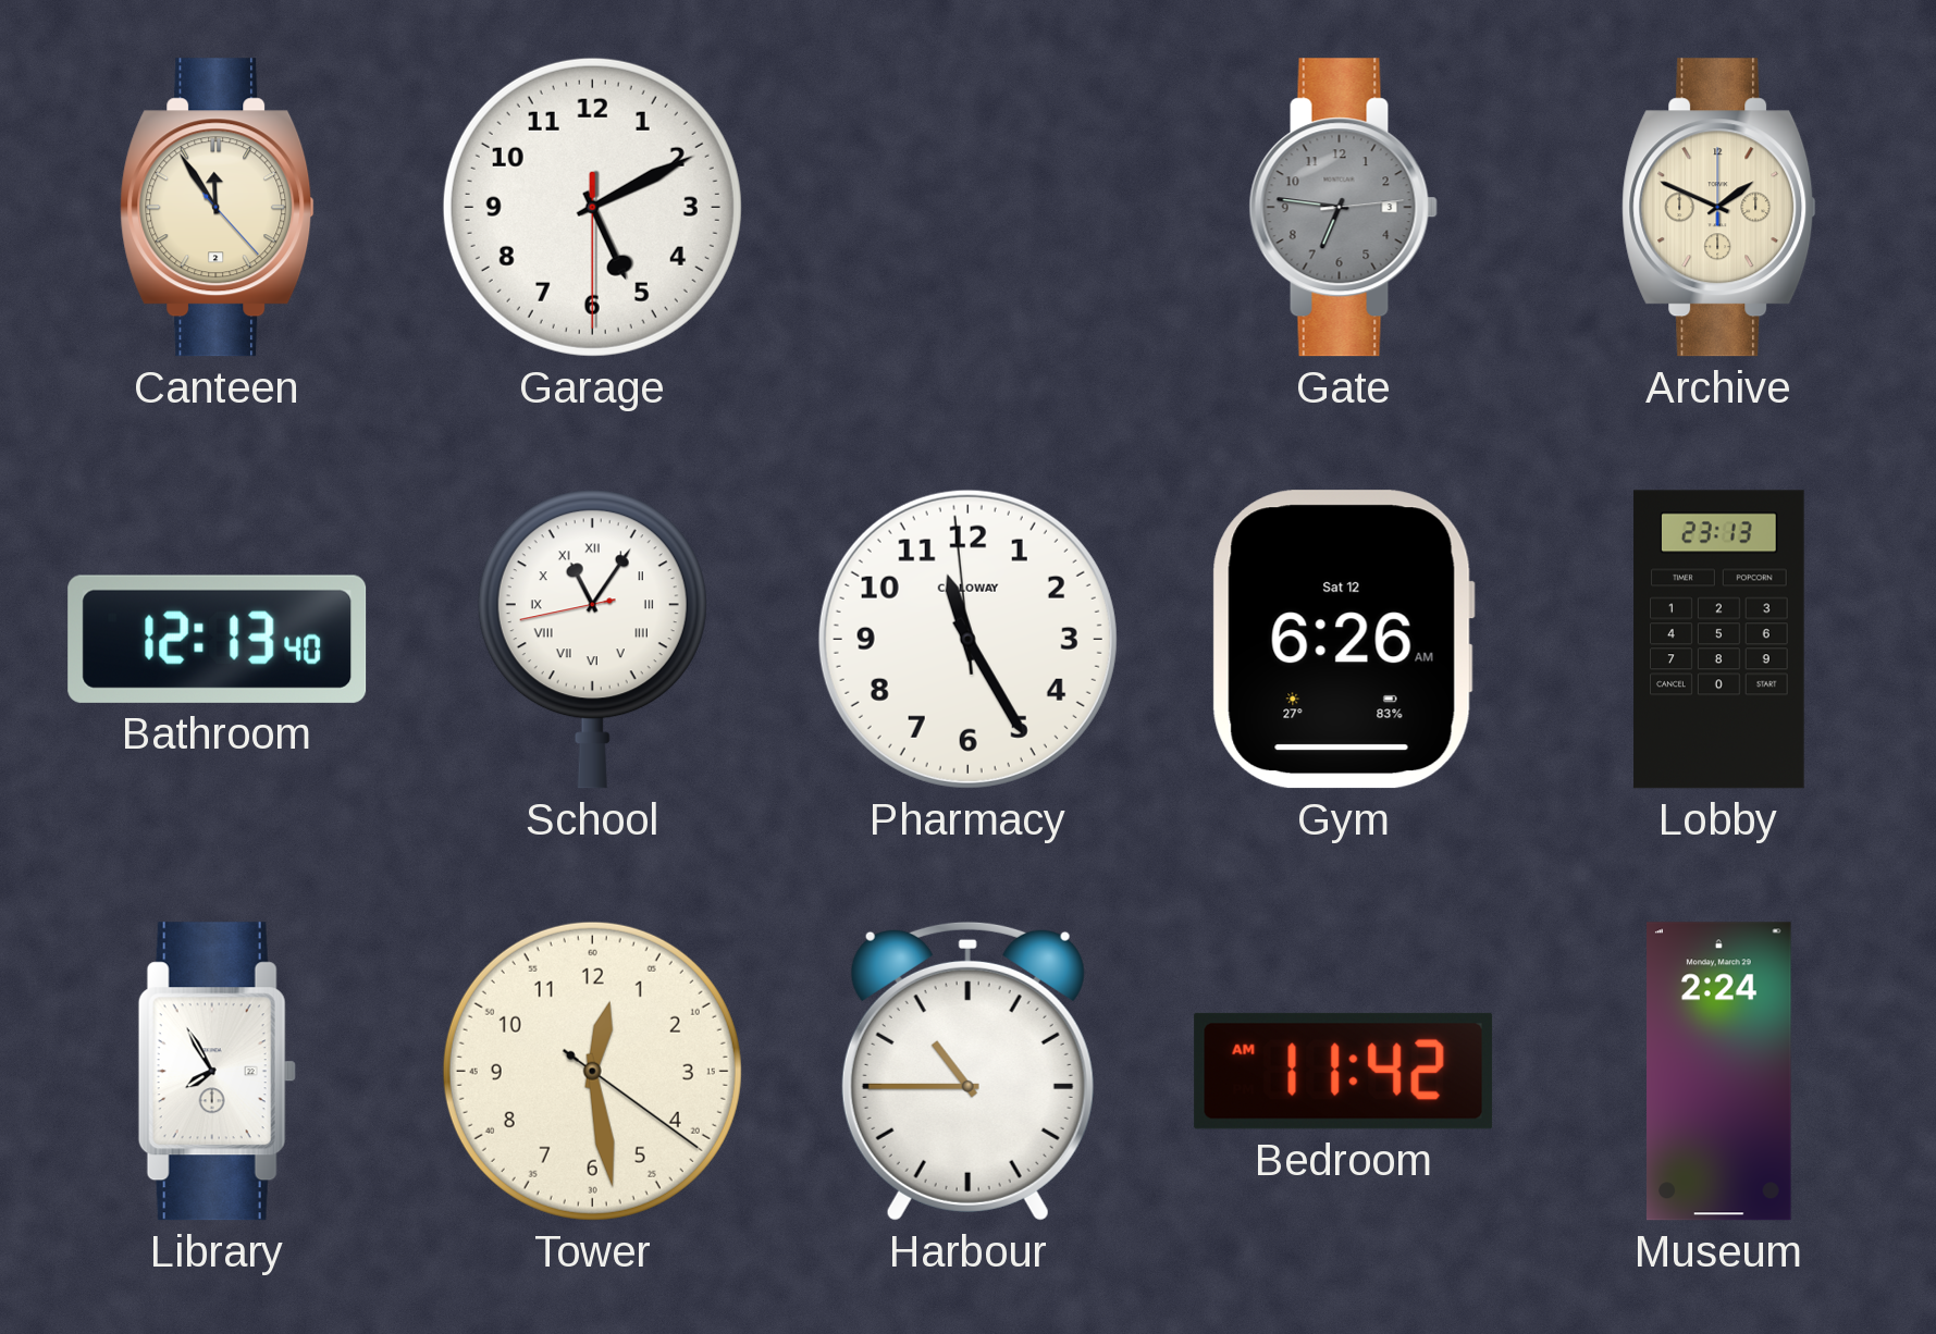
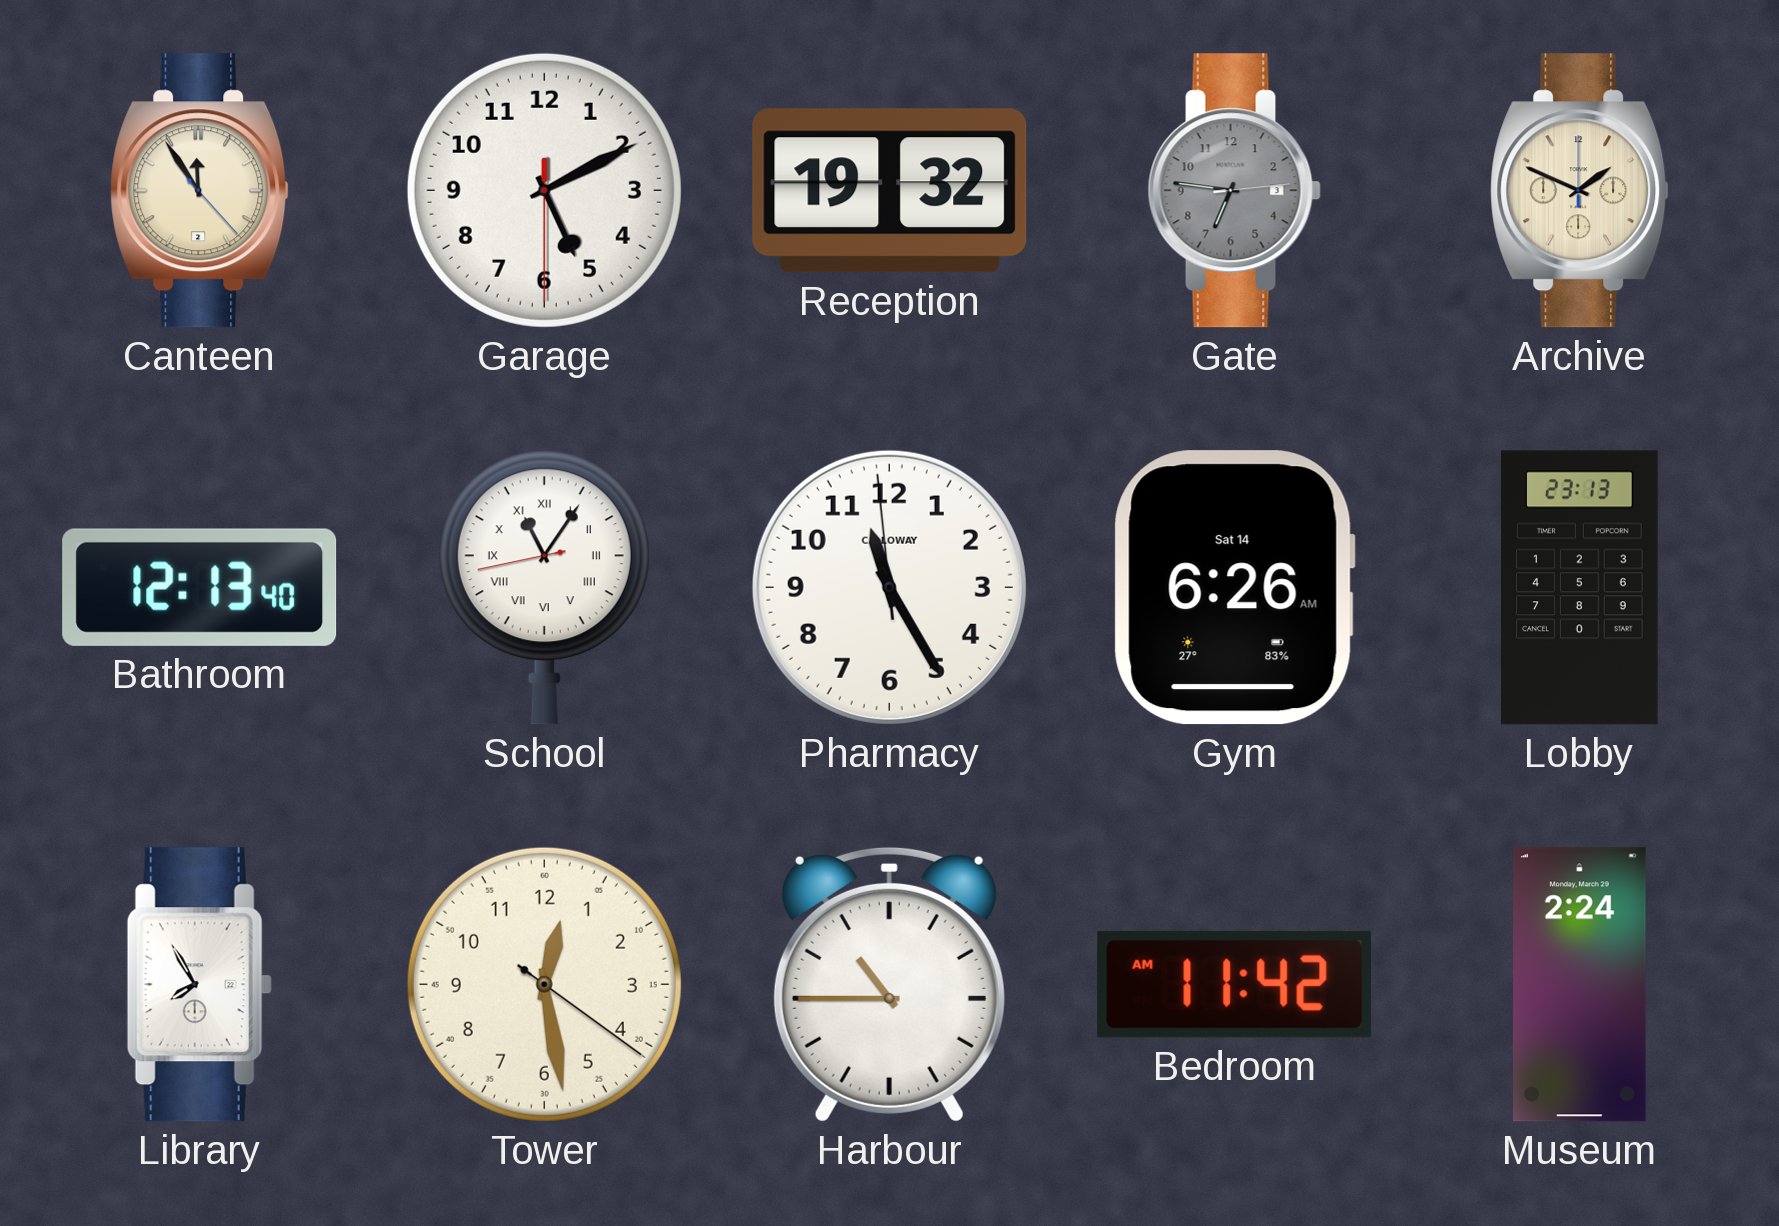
Reception: none -> 19:32
Gym date: Sat 12 -> Sat 14
